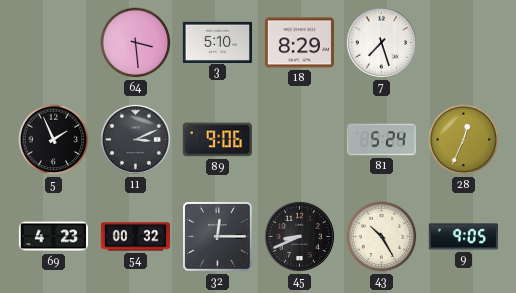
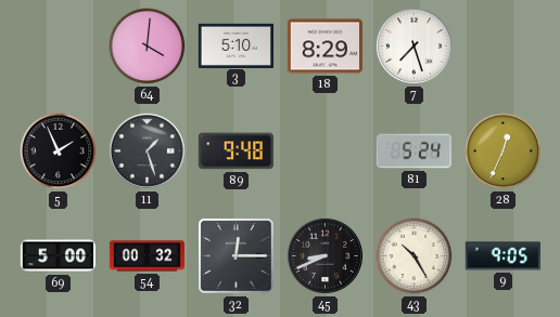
64: 3:29 -> 4:01
11: 3:11 -> 1:27
89: 9:06 -> 9:48
69: 4:23 -> 5:00
